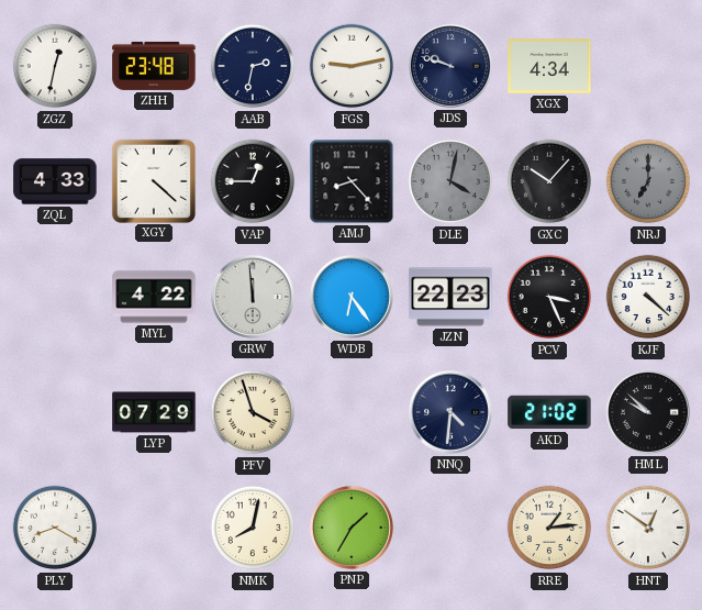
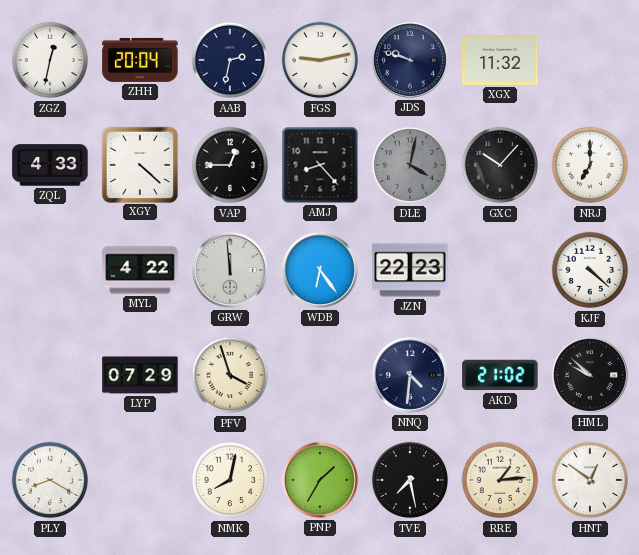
ZHH: 23:48 -> 20:04
XGX: 4:34 -> 11:32
NRJ dial: grey -> white
PCV: 3:26 -> none
TVE: none -> 7:28
